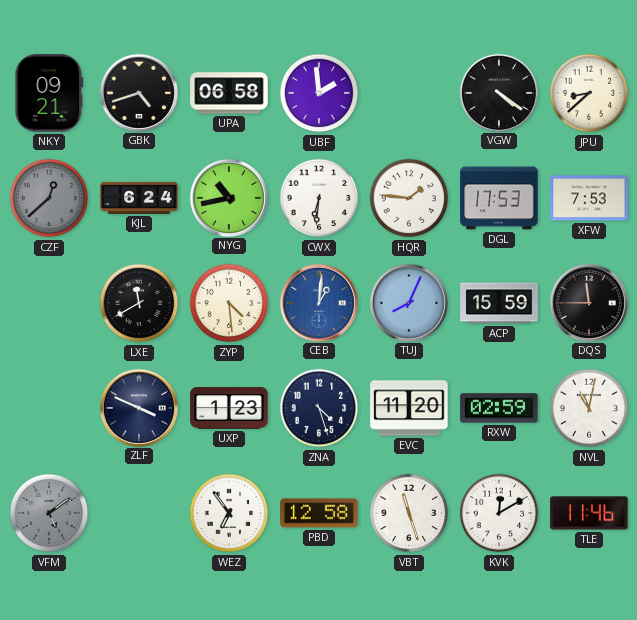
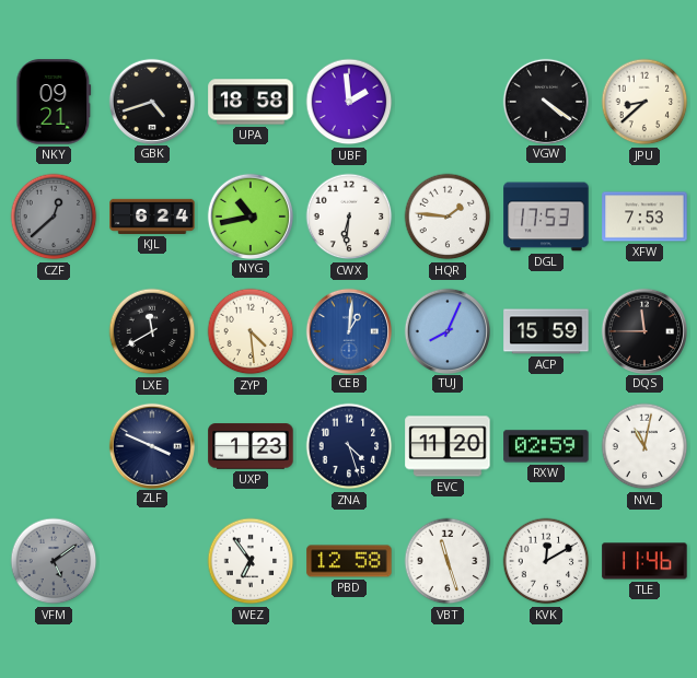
UPA: 06:58 -> 18:58
